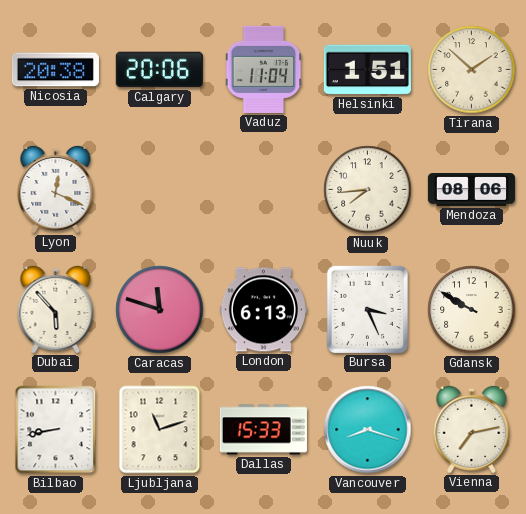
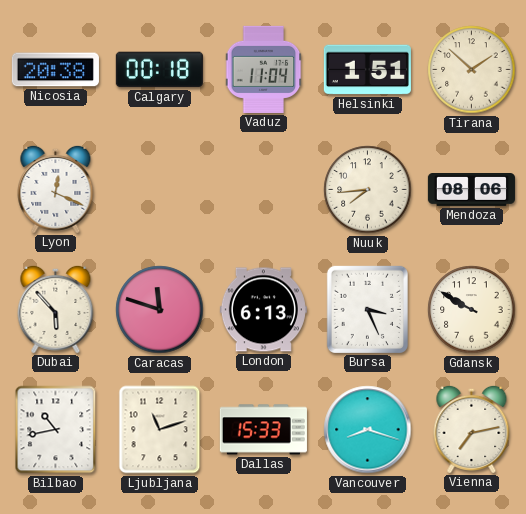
Calgary: 20:06 -> 00:18
Bilbao: 8:43 -> 10:43
